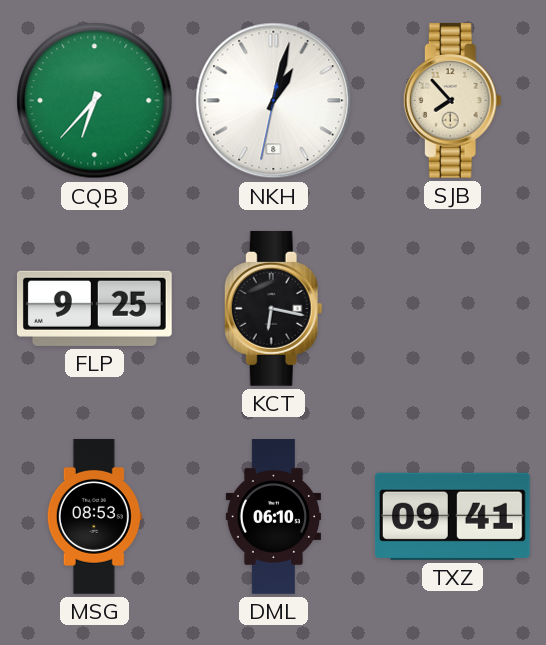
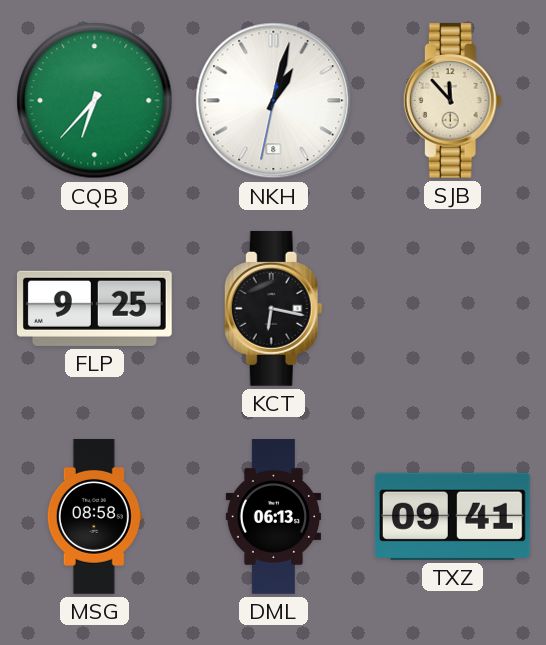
SJB: 7:53 -> 11:53
MSG: 08:53 -> 08:58
DML: 06:10 -> 06:13
